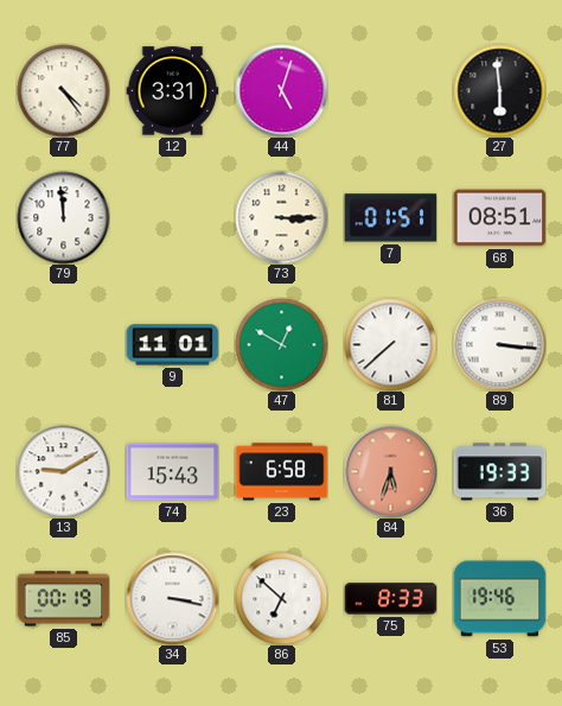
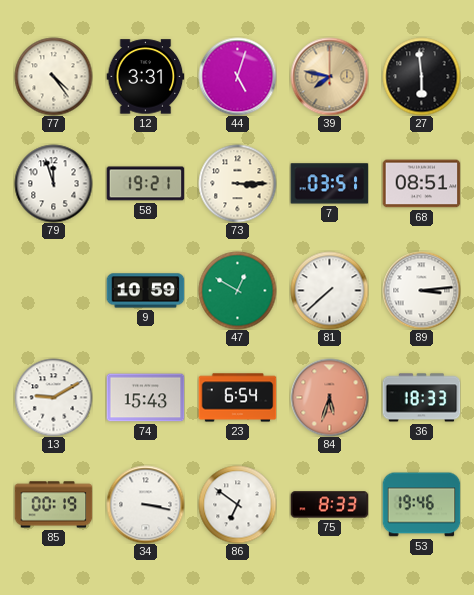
39: none -> 7:47
79: 11:59 -> 11:57
58: none -> 19:21
7: 01:51 -> 03:51
9: 11:01 -> 10:59
89: 3:16 -> 3:14
23: 6:58 -> 6:54
36: 19:33 -> 18:33
86: 6:52 -> 6:51
